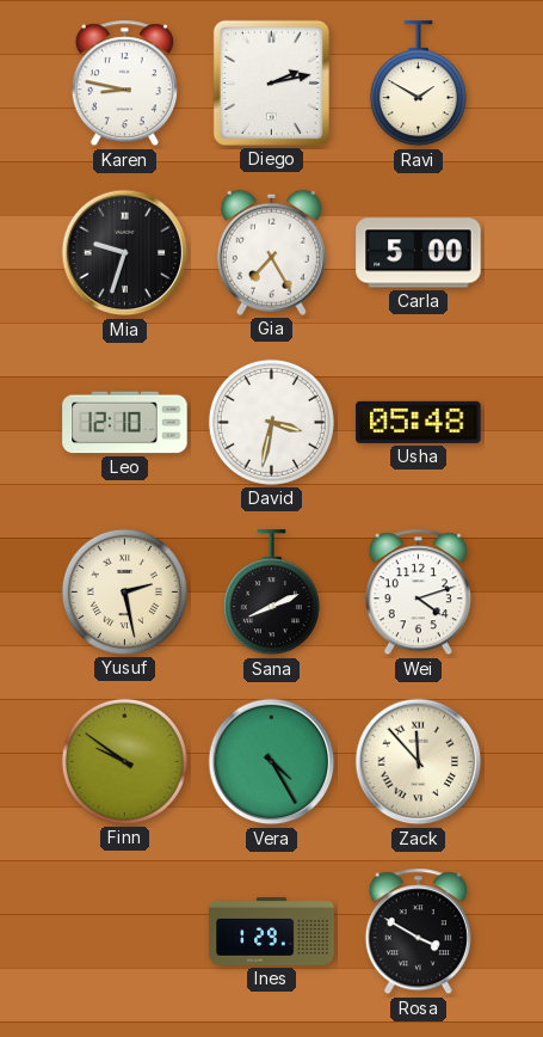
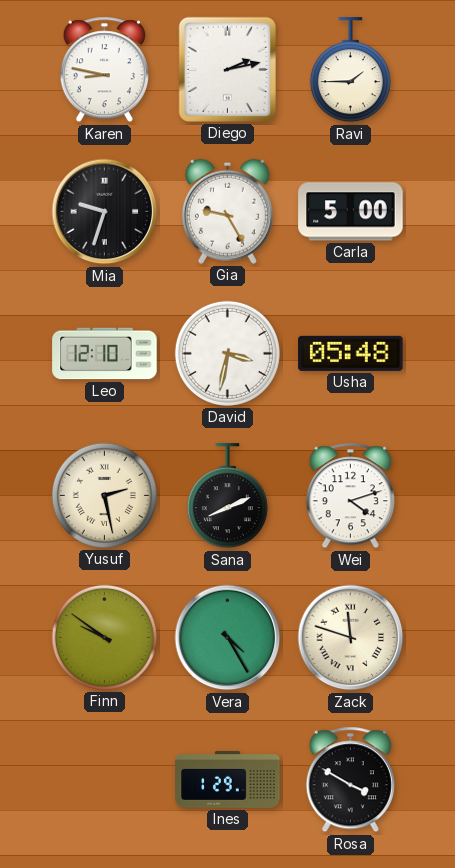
Ravi: 1:50 -> 1:45
Gia: 7:25 -> 9:25
Zack: 11:53 -> 11:48
